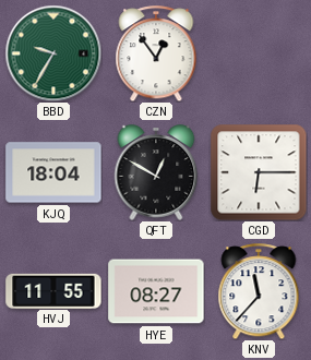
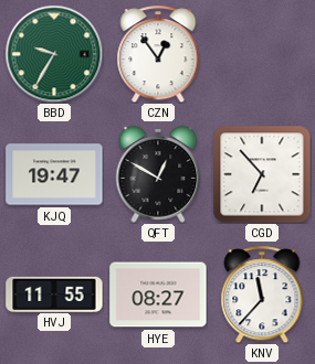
KJQ: 18:04 -> 19:47
CGD: 6:15 -> 6:53
